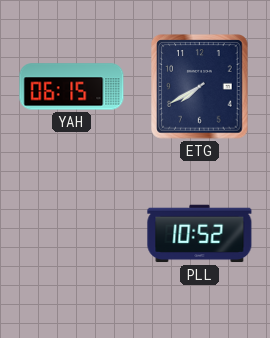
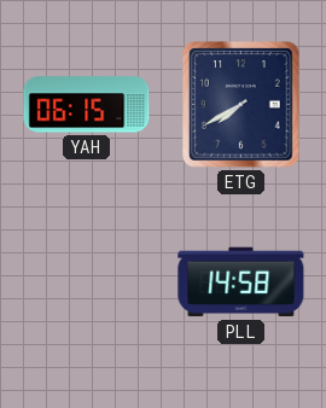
PLL: 10:52 -> 14:58
